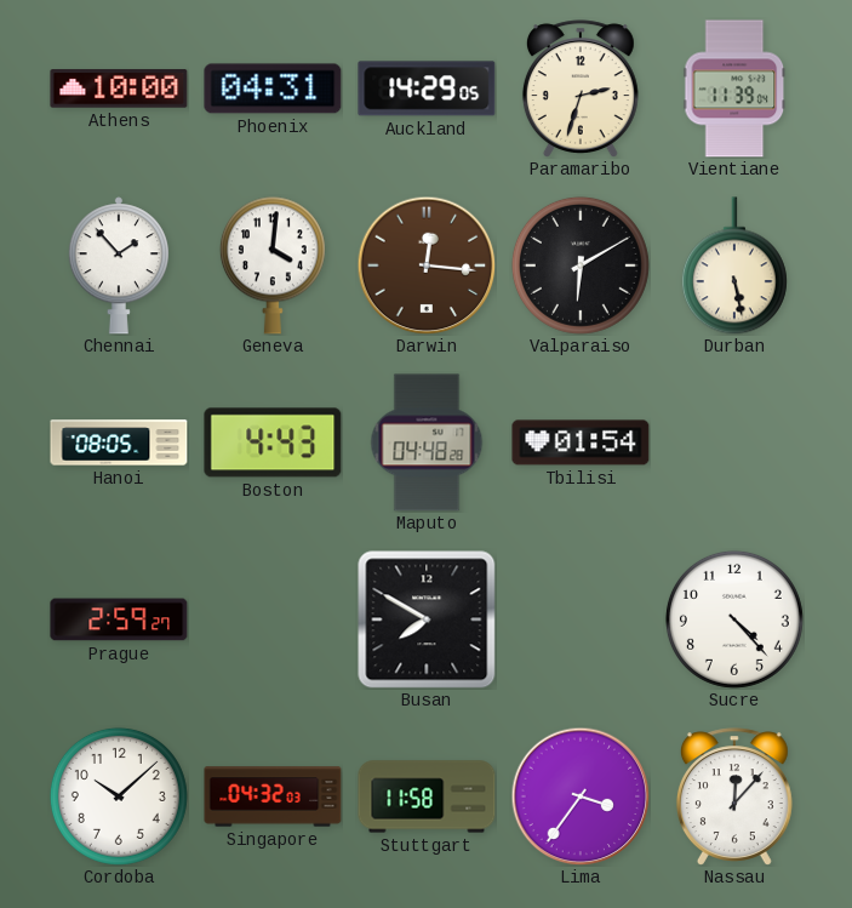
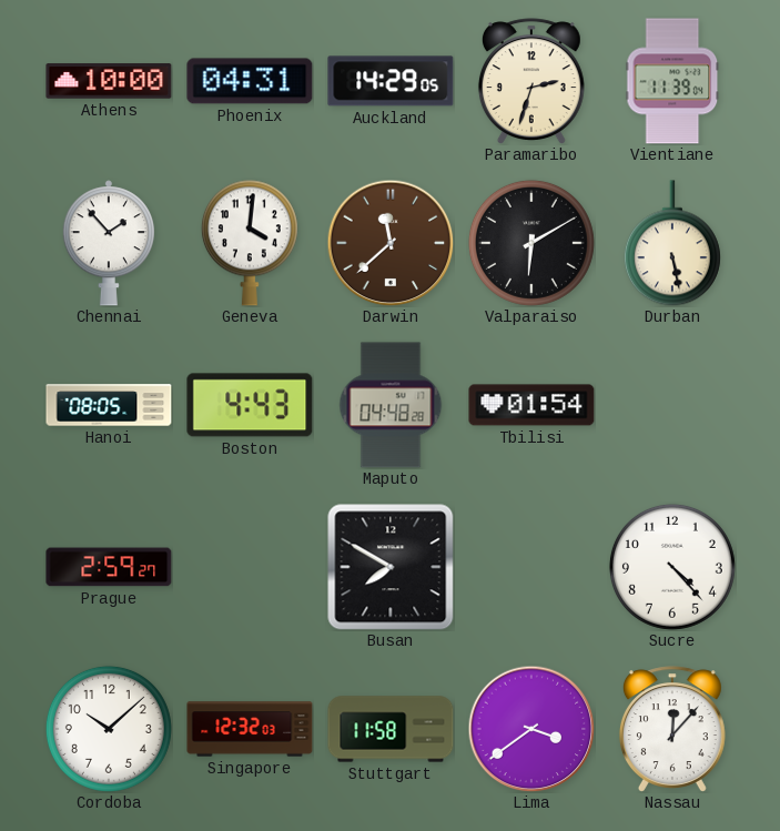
Darwin: 12:16 -> 11:38
Singapore: 04:32 -> 12:32
Lima: 3:36 -> 3:39
